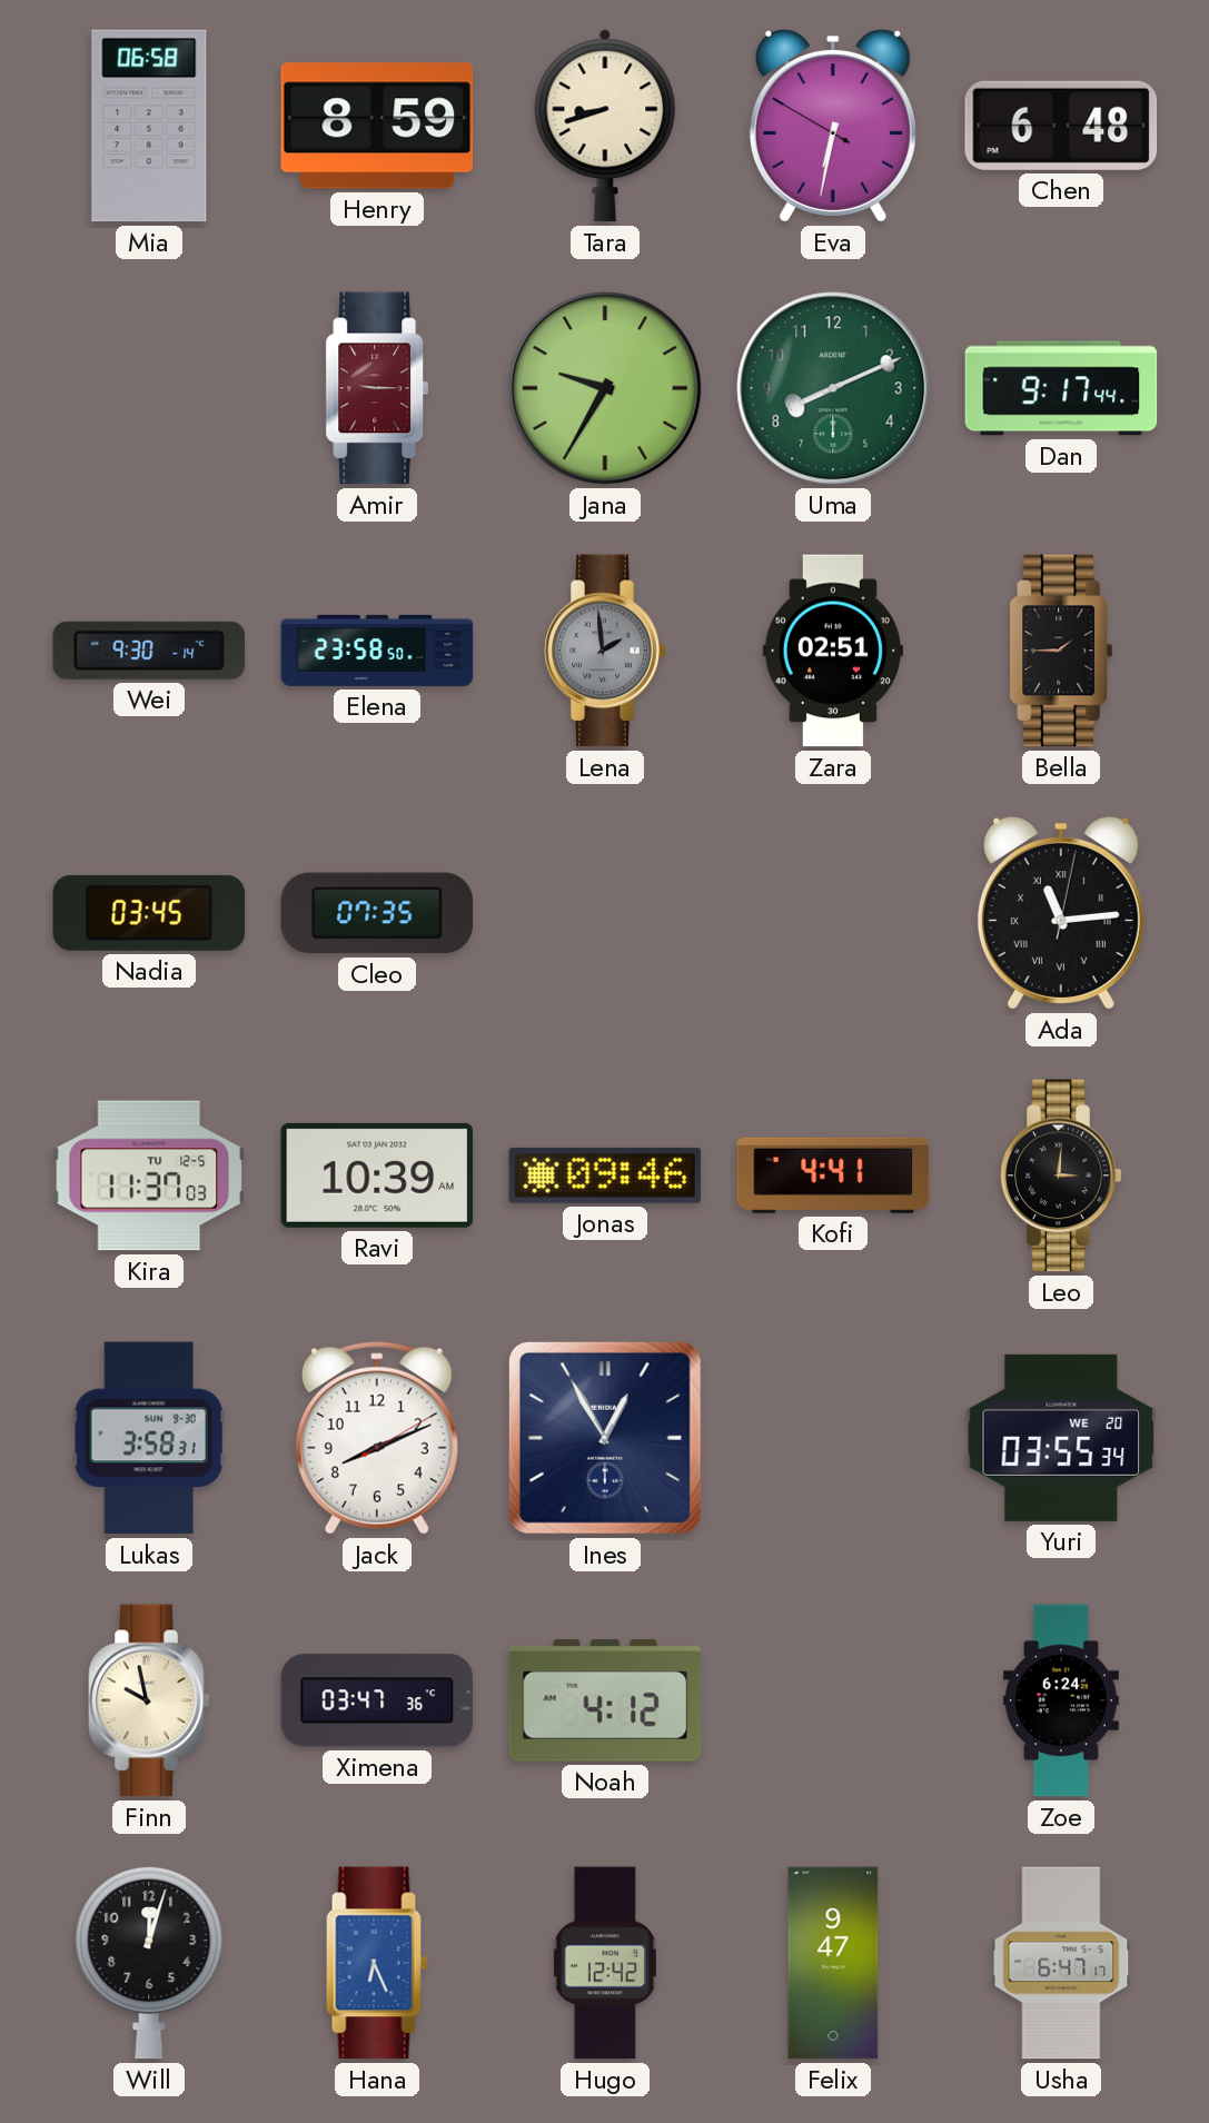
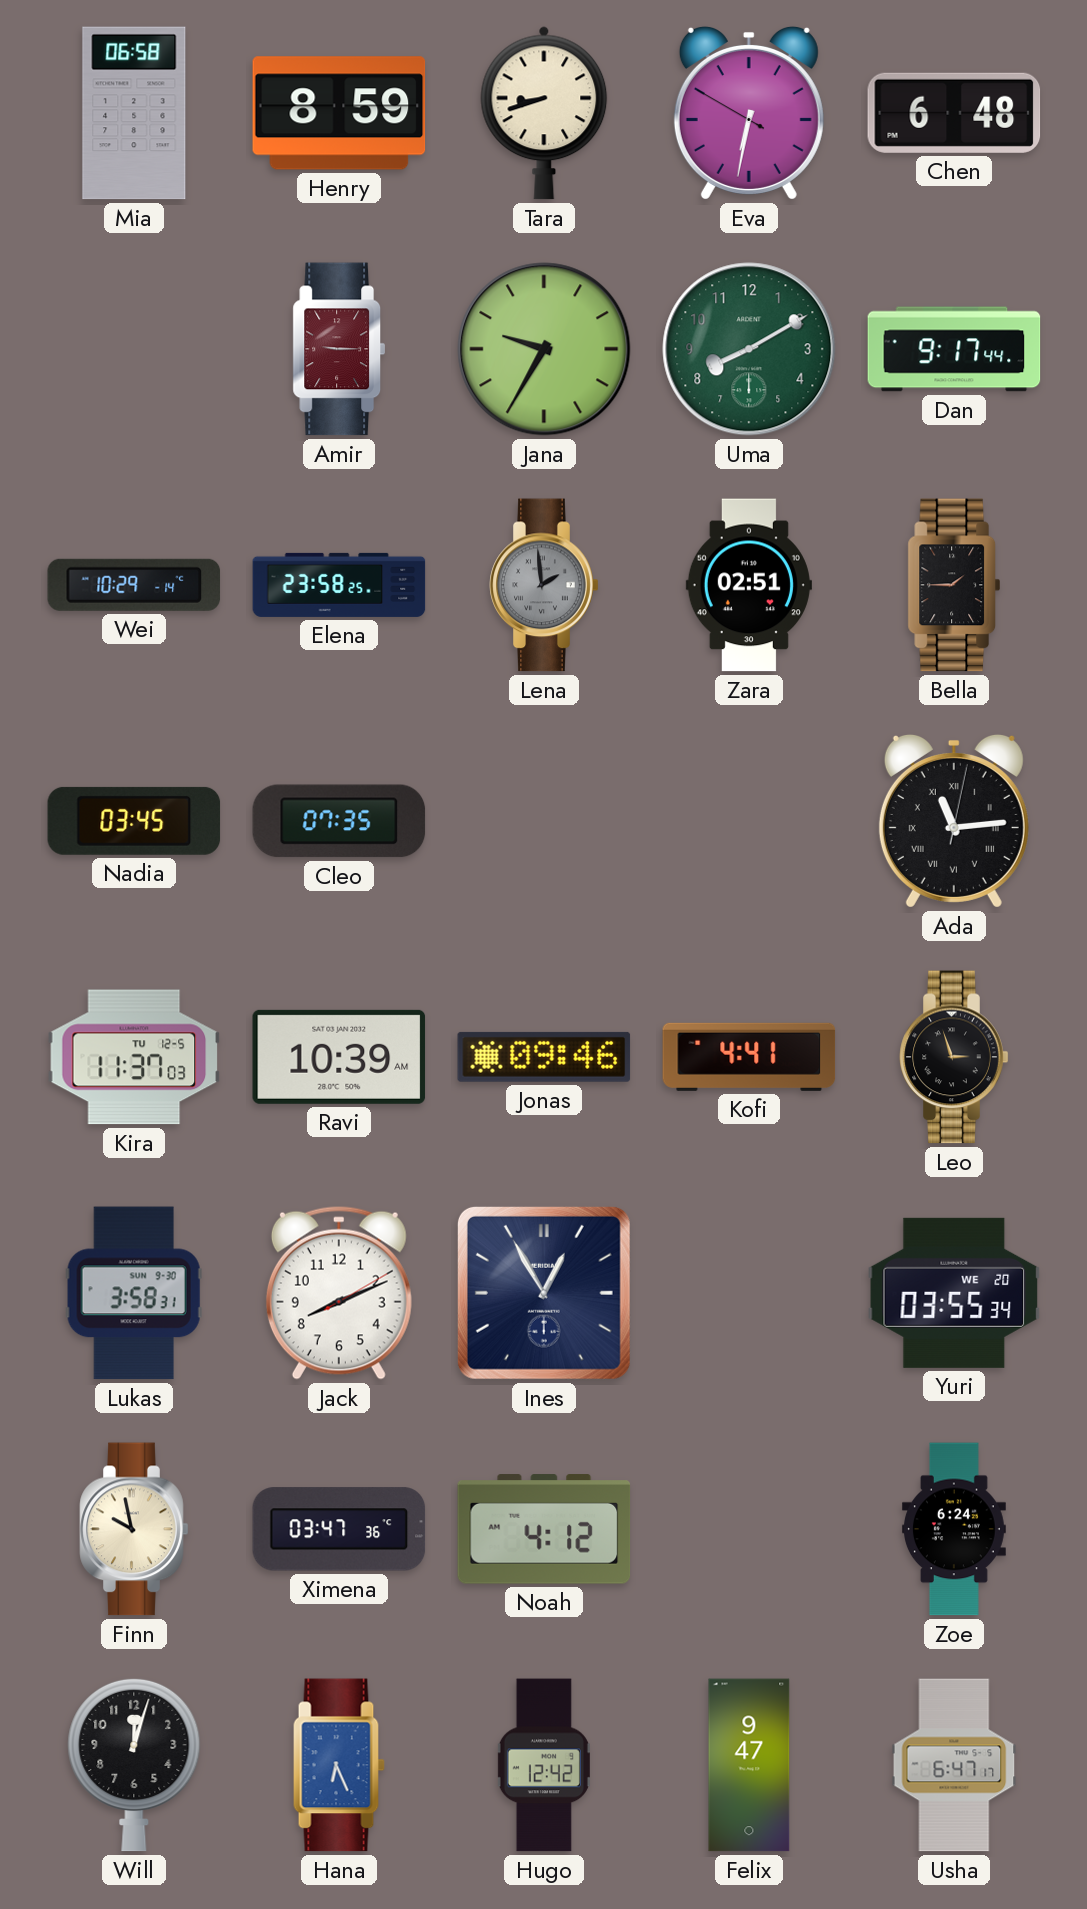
Uma: 8:11 -> 8:10
Wei: 9:30 -> 10:29
Elena: 23:58:50 -> 23:58:25
Leo: 3:01 -> 2:57
